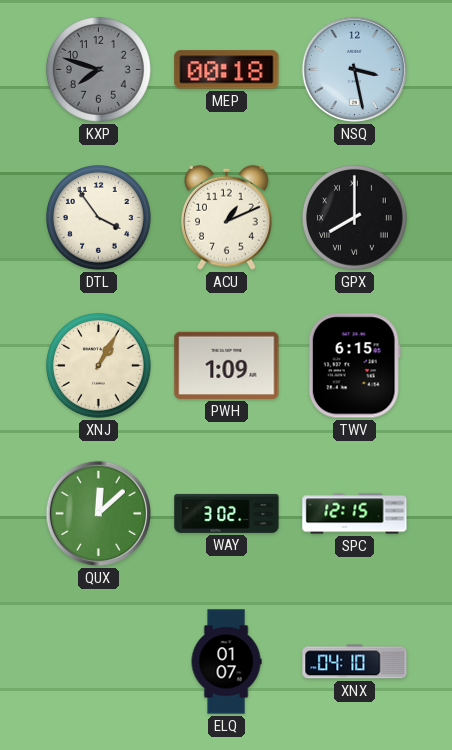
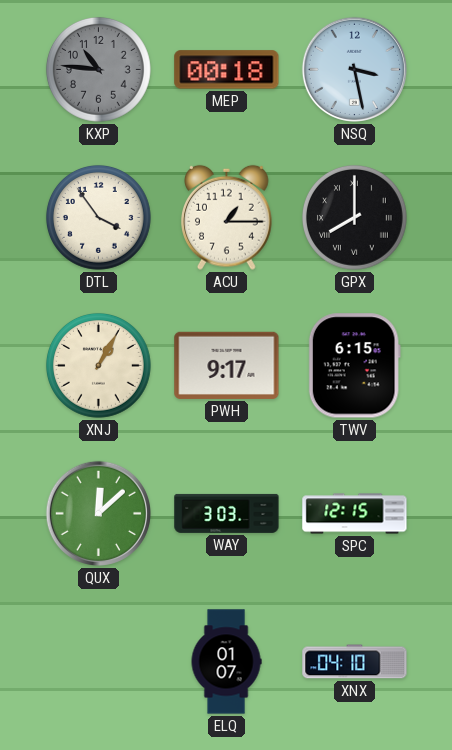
KXP: 7:48 -> 10:46
ACU: 1:11 -> 1:15
PWH: 1:09 -> 9:17
WAY: 3:02 -> 3:03
